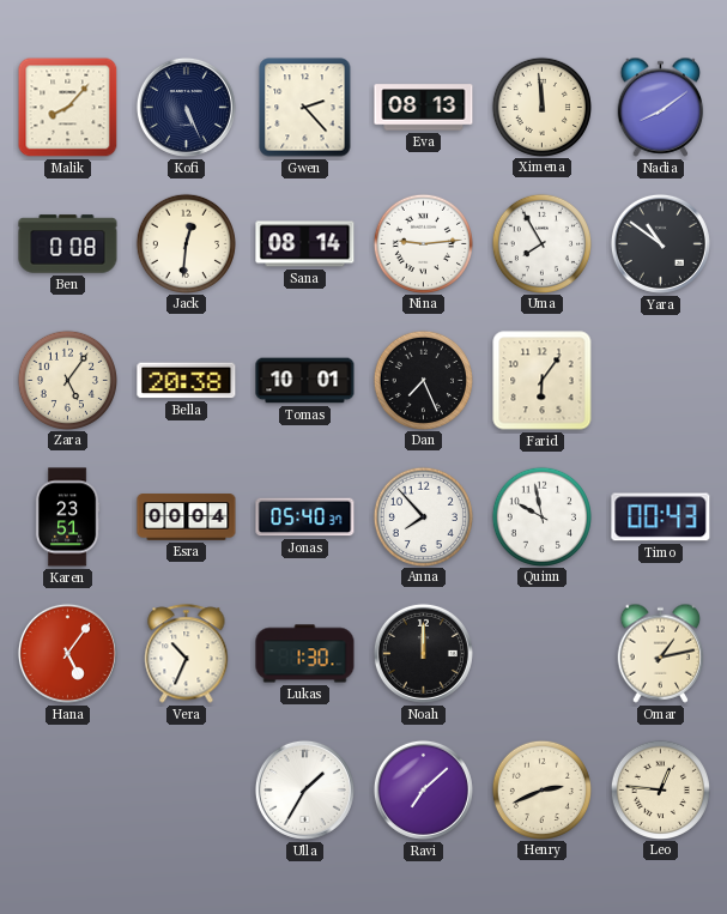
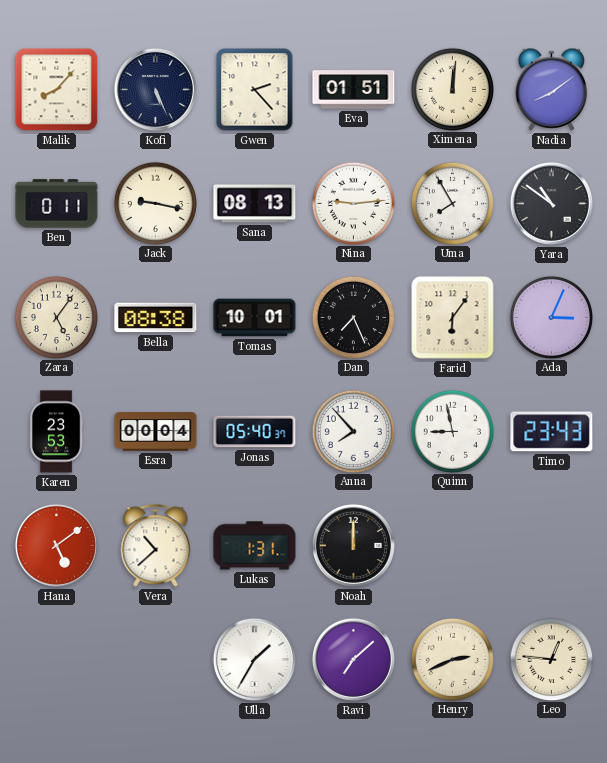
Eva: 08:13 -> 01:51
Ximena: 11:59 -> 12:01
Ben: 0:08 -> 0:11
Jack: 12:31 -> 9:17
Sana: 08:14 -> 08:13
Bella: 20:38 -> 08:38
Ada: none -> 3:04
Karen: 23:51 -> 23:53
Quinn: 9:58 -> 8:58
Timo: 00:43 -> 23:43
Hana: 5:06 -> 5:09
Vera: 10:34 -> 10:38
Lukas: 1:30 -> 1:31
Omar: 1:13 -> none
